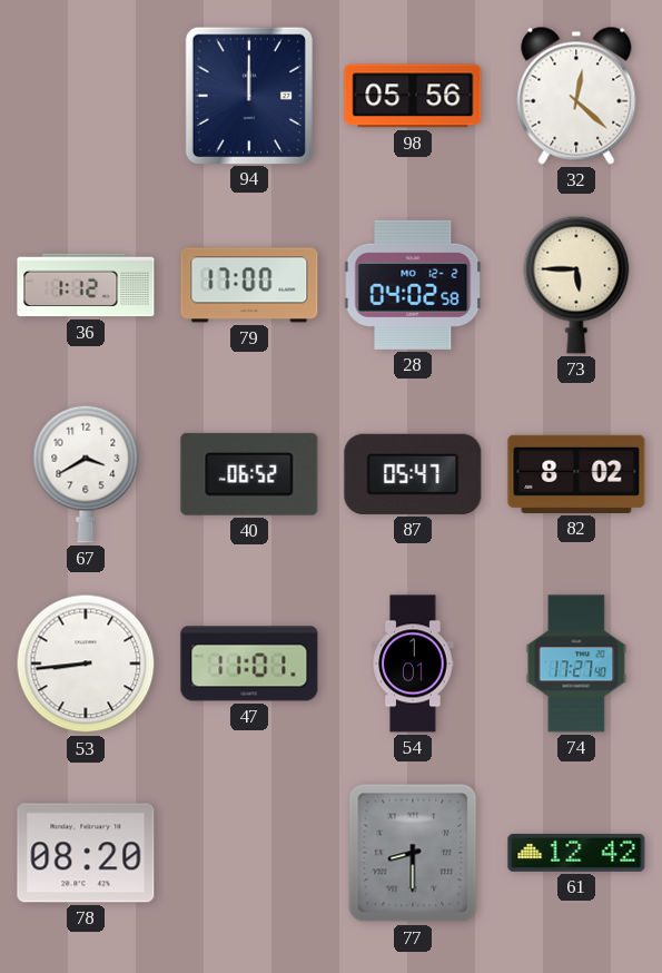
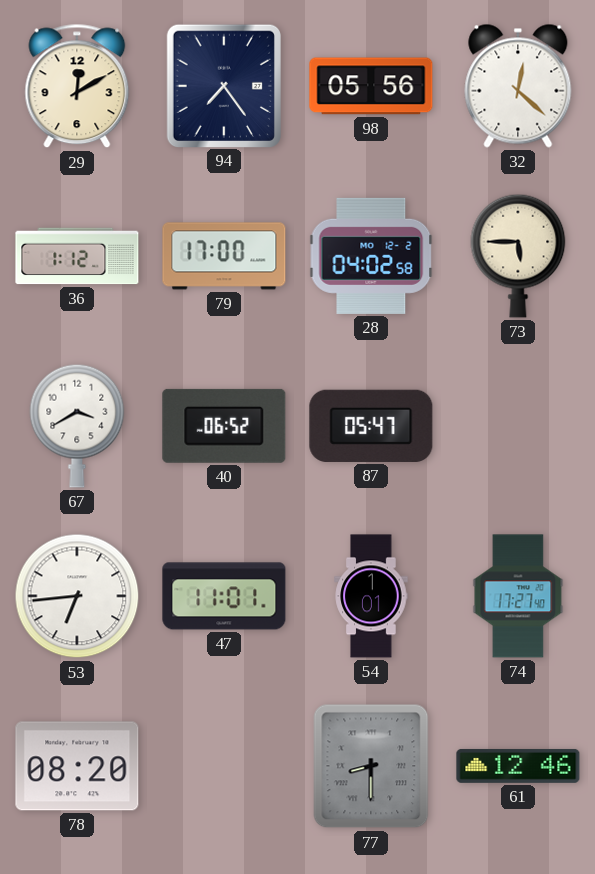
29: none -> 12:10
94: 12:00 -> 7:24
82: 8:02 -> none
53: 8:44 -> 6:44
61: 12:42 -> 12:46
